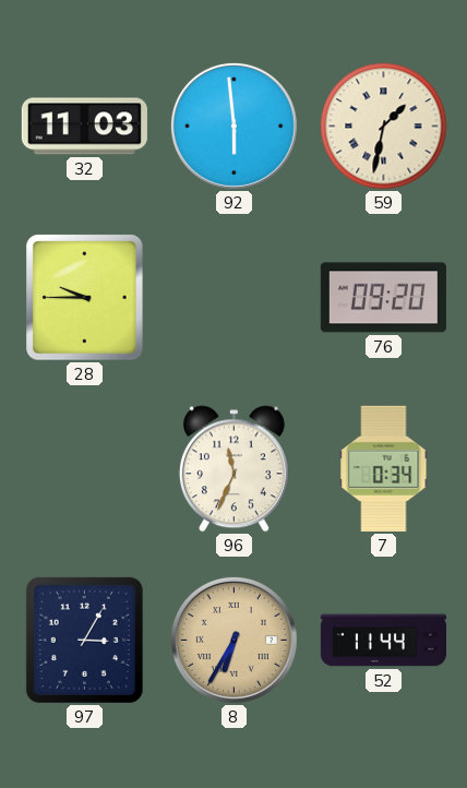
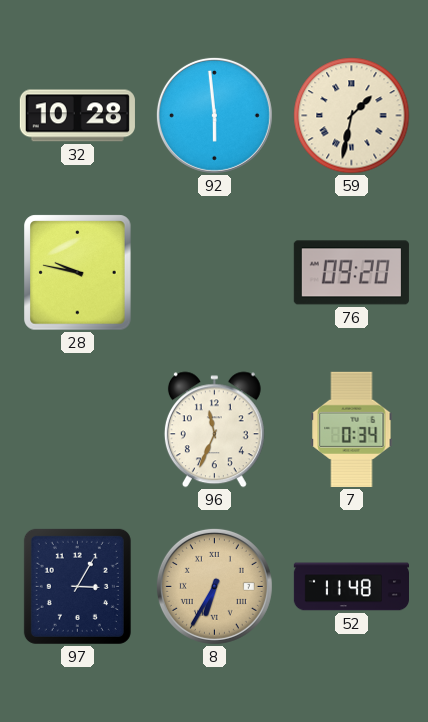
32: 11:03 -> 10:28
28: 9:45 -> 9:47
52: 11:44 -> 11:48
